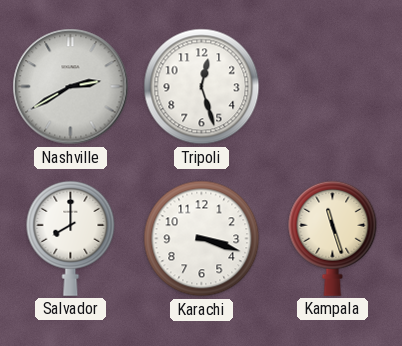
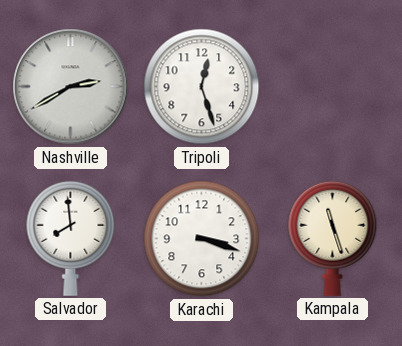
Salvador: 8:00 -> 7:59
